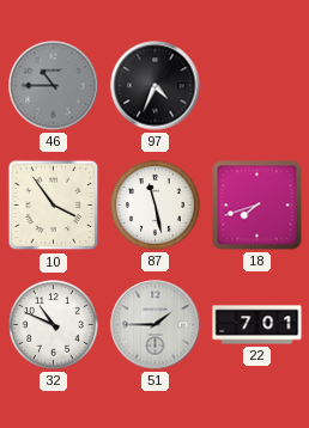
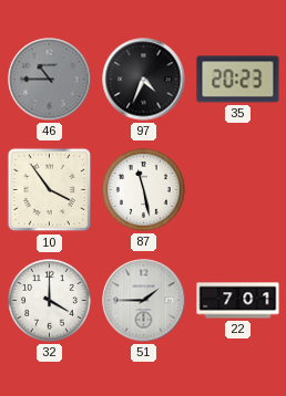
35: none -> 20:23
18: 7:42 -> none
32: 10:49 -> 4:00
